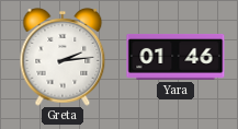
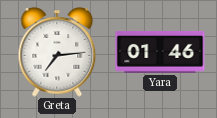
Greta: 2:14 -> 7:14
